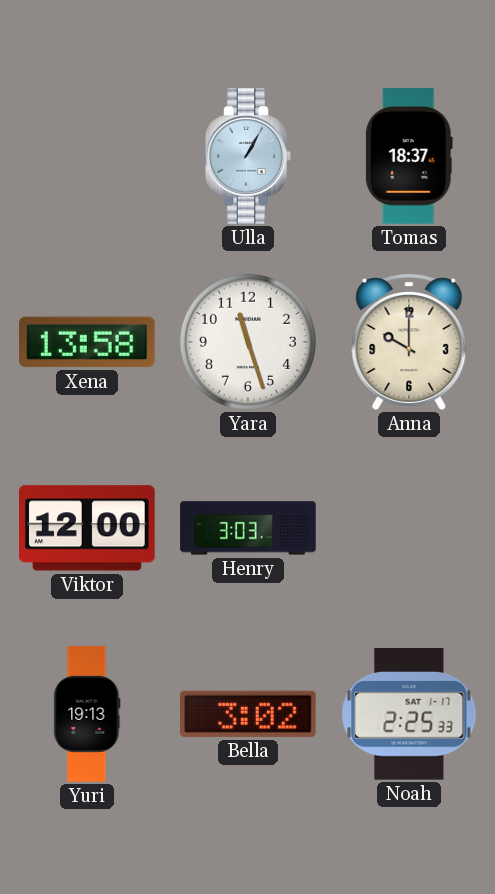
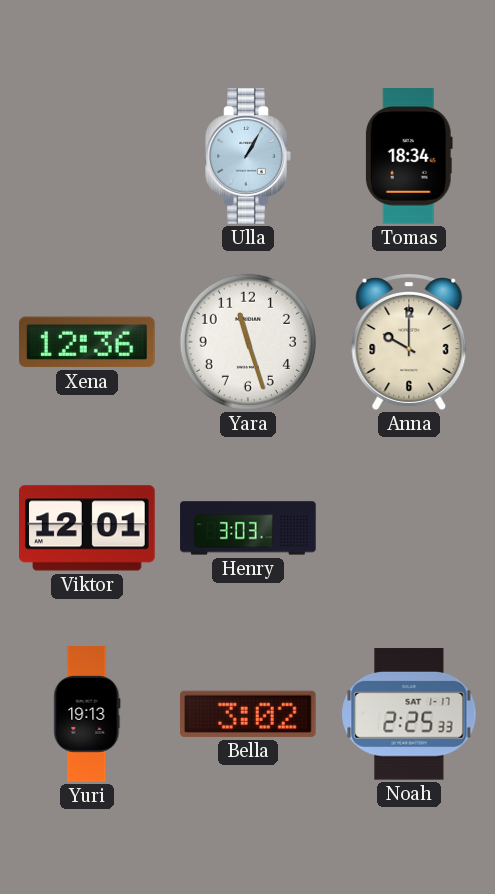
Tomas: 18:37 -> 18:34
Xena: 13:58 -> 12:36
Viktor: 12:00 -> 12:01
